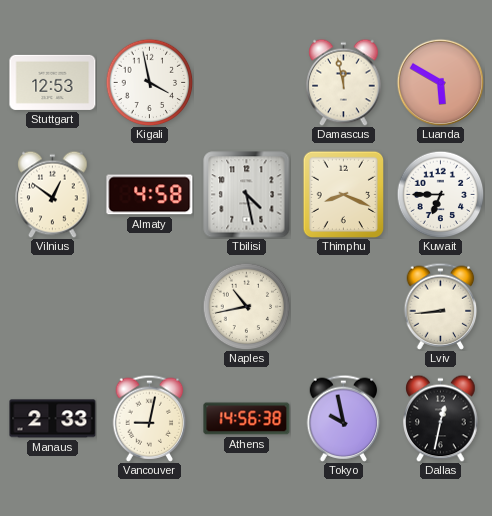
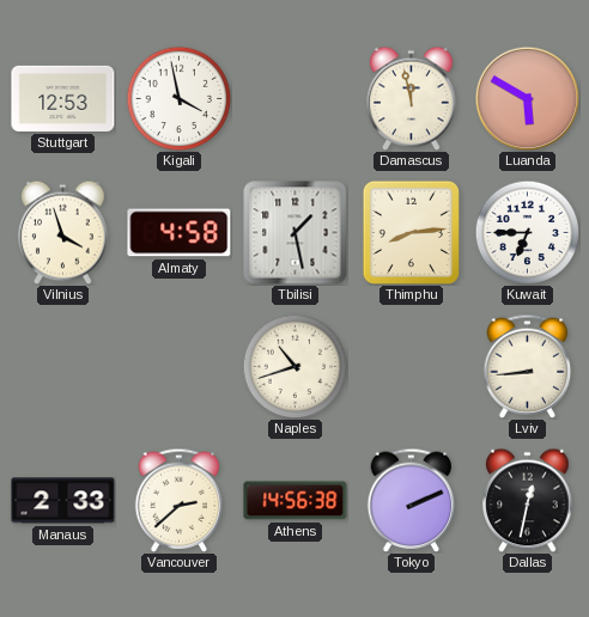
Vilnius: 12:51 -> 3:57
Tbilisi: 4:28 -> 1:28
Thimphu: 8:19 -> 8:14
Naples: 10:43 -> 10:42
Vancouver: 9:02 -> 2:38
Tokyo: 9:58 -> 2:11
